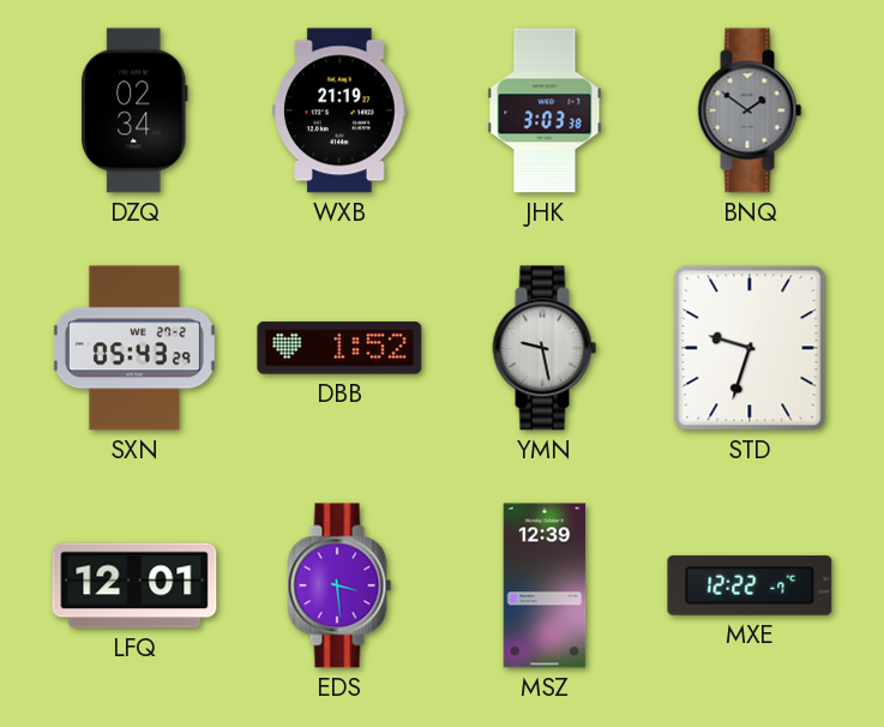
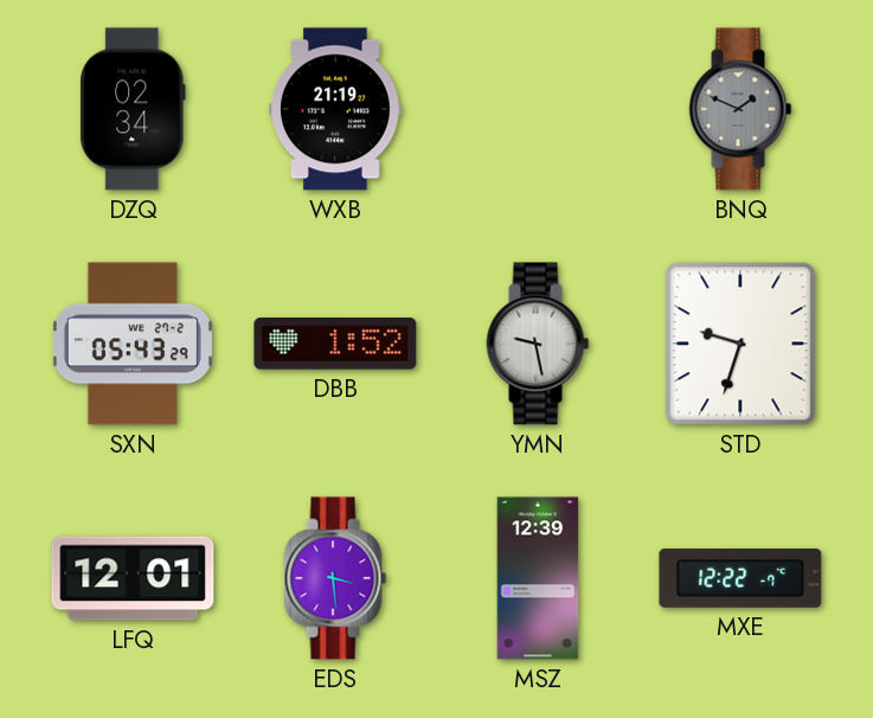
JHK: 3:03 -> none
BNQ: 1:51 -> 1:49
